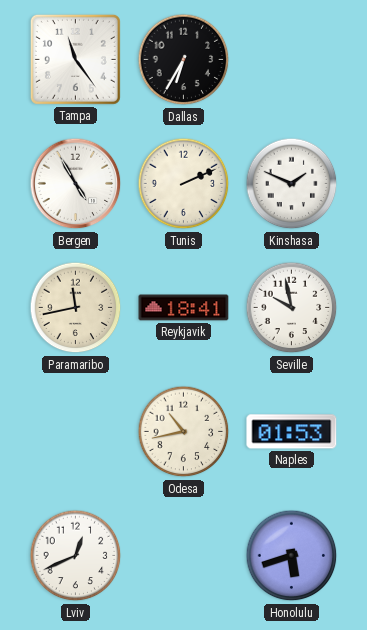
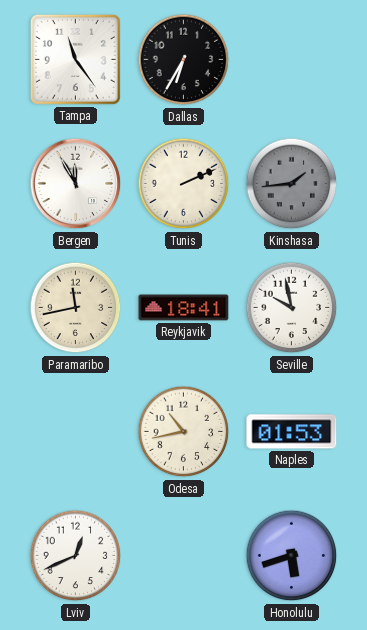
Bergen: 4:55 -> 11:55
Kinshasa: 1:49 -> 1:44
Kinshasa dial: white -> grey
